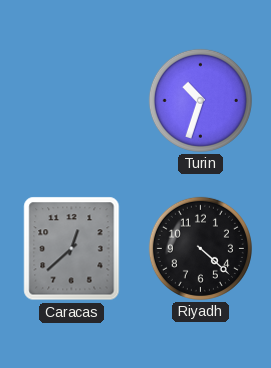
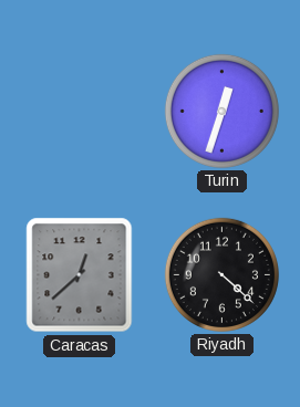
Turin: 10:33 -> 12:33
